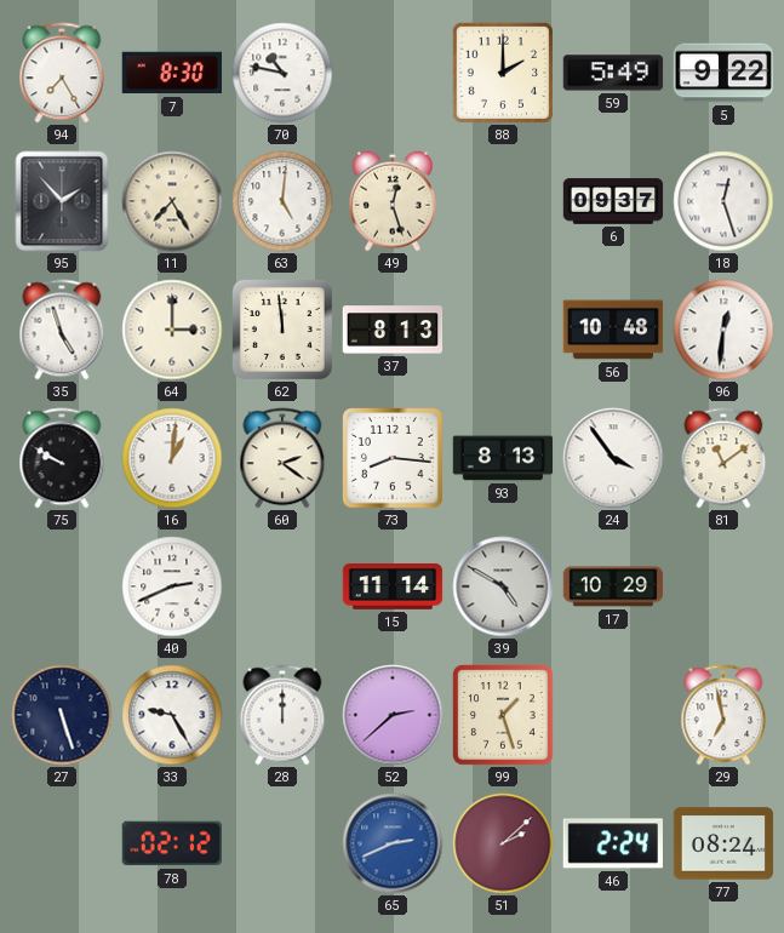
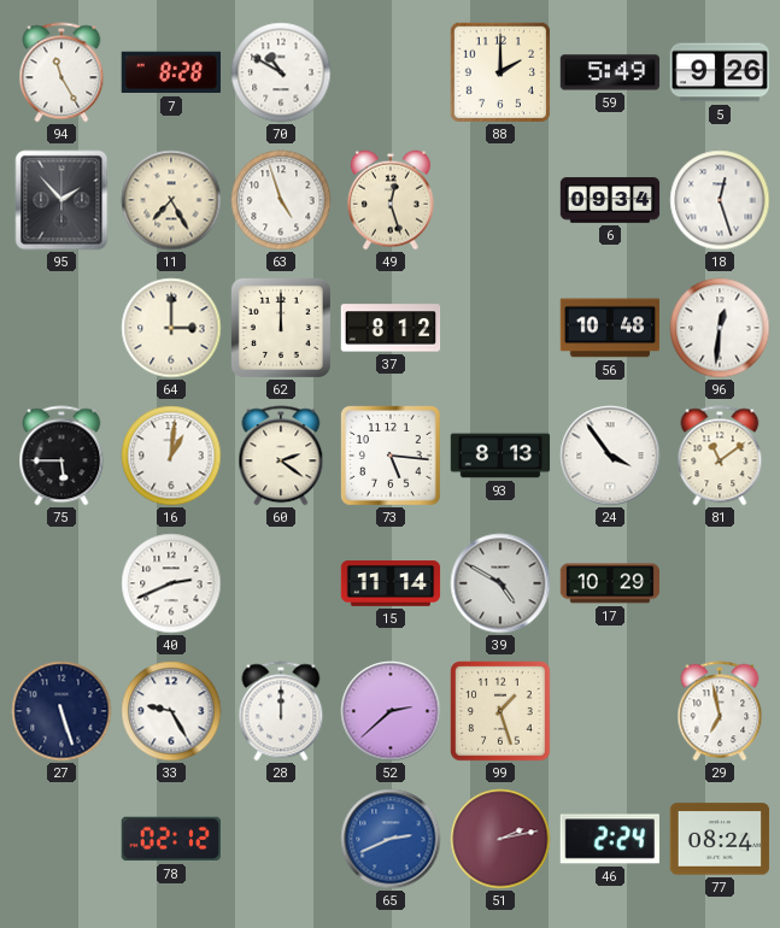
94: 7:25 -> 11:25
7: 8:30 -> 8:28
70: 10:47 -> 10:50
5: 9:22 -> 9:26
63: 5:01 -> 4:57
6: 09:37 -> 09:34
35: 4:57 -> none
62: 11:59 -> 12:00
37: 8:13 -> 8:12
75: 9:50 -> 5:45
73: 8:16 -> 5:16
51: 2:08 -> 2:13
